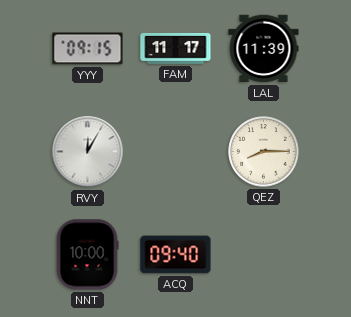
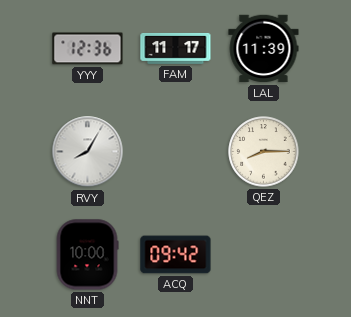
YYY: 09:15 -> 12:36
RVY: 12:05 -> 8:05
ACQ: 09:40 -> 09:42
